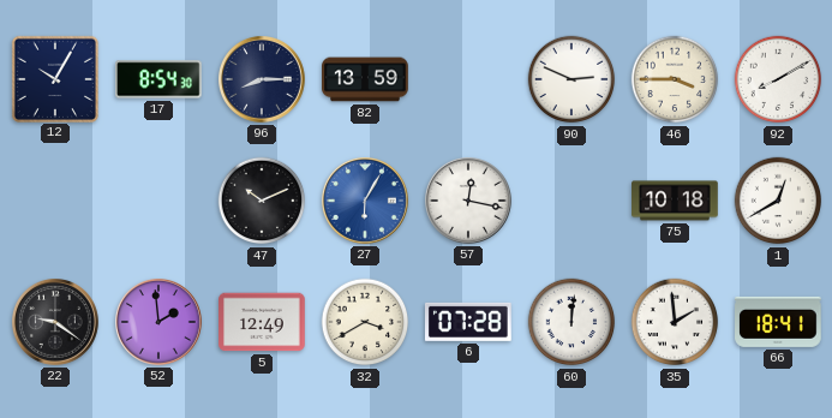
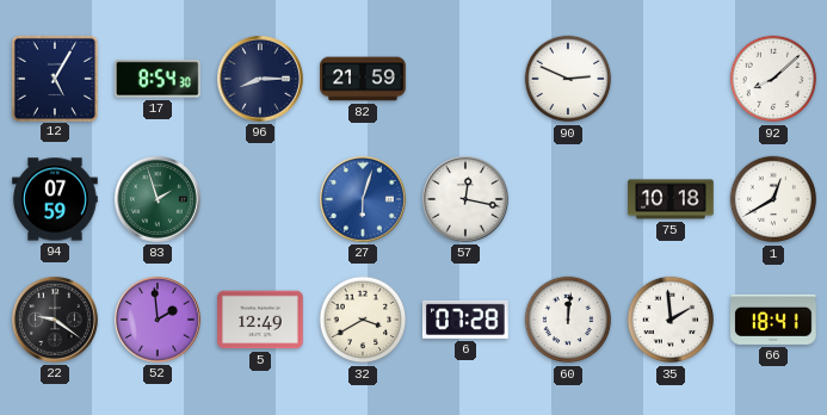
12: 10:05 -> 5:05
82: 13:59 -> 21:59
46: 3:45 -> none
92: 8:10 -> 8:08
94: none -> 07:59
83: none -> 1:57
47: 10:11 -> none
27: 6:05 -> 6:03
